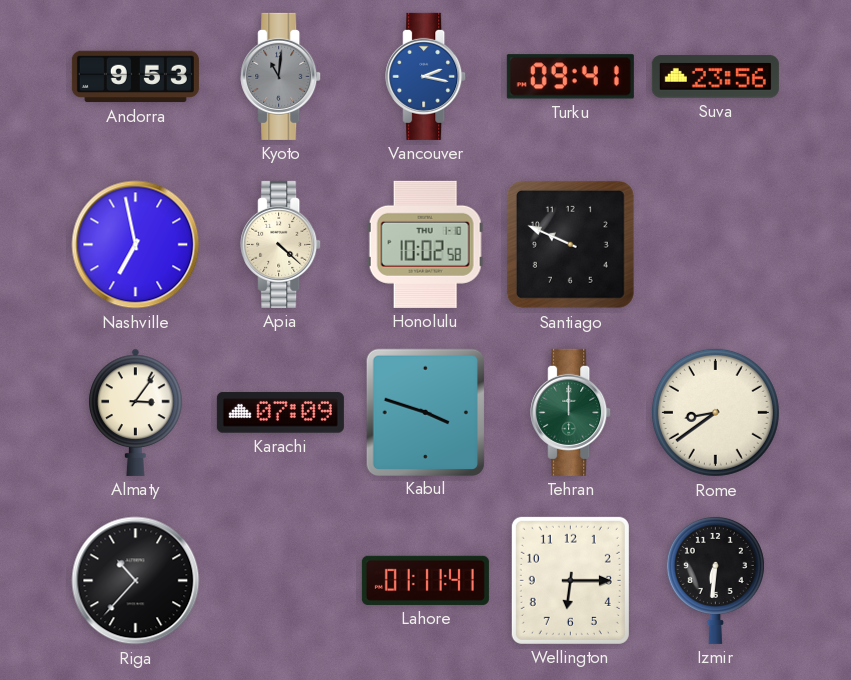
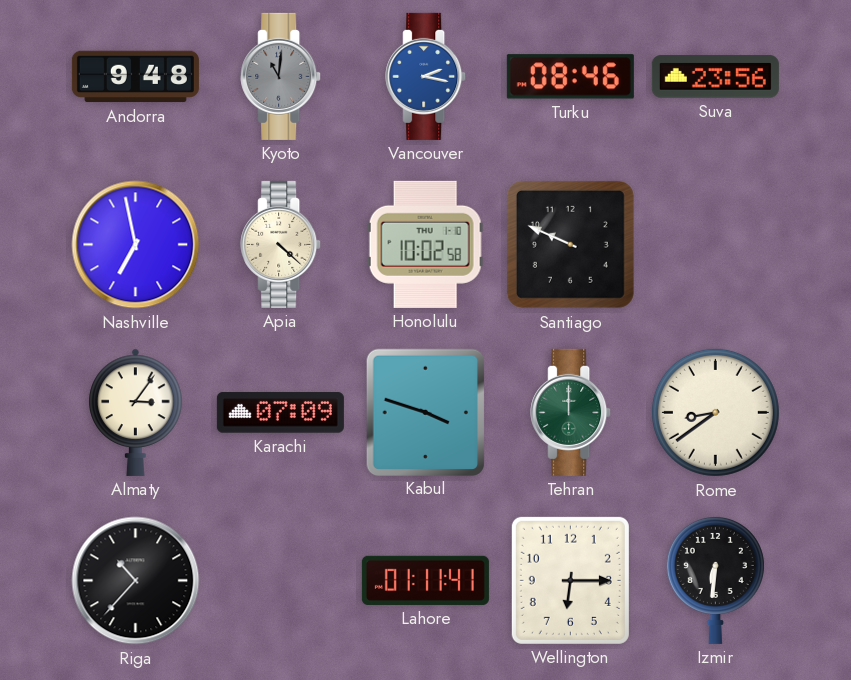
Andorra: 9:53 -> 9:48
Turku: 09:41 -> 08:46
